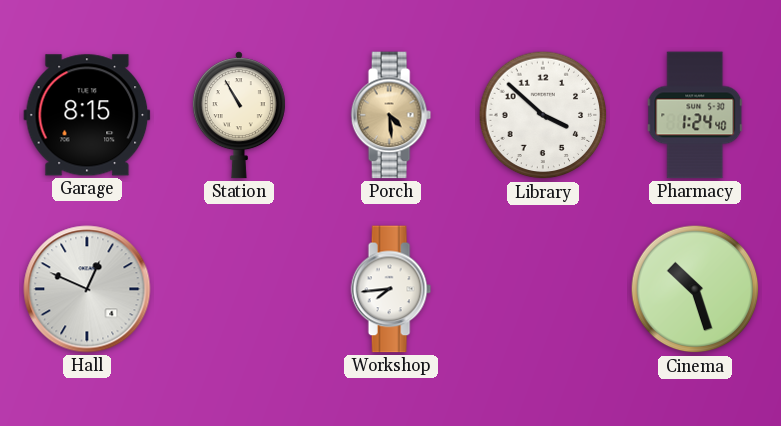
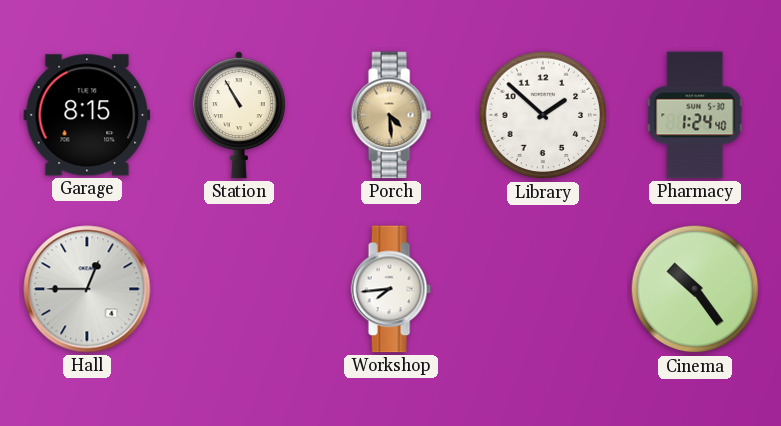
Library: 3:52 -> 1:52
Hall: 12:49 -> 12:45
Cinema: 10:27 -> 10:24
